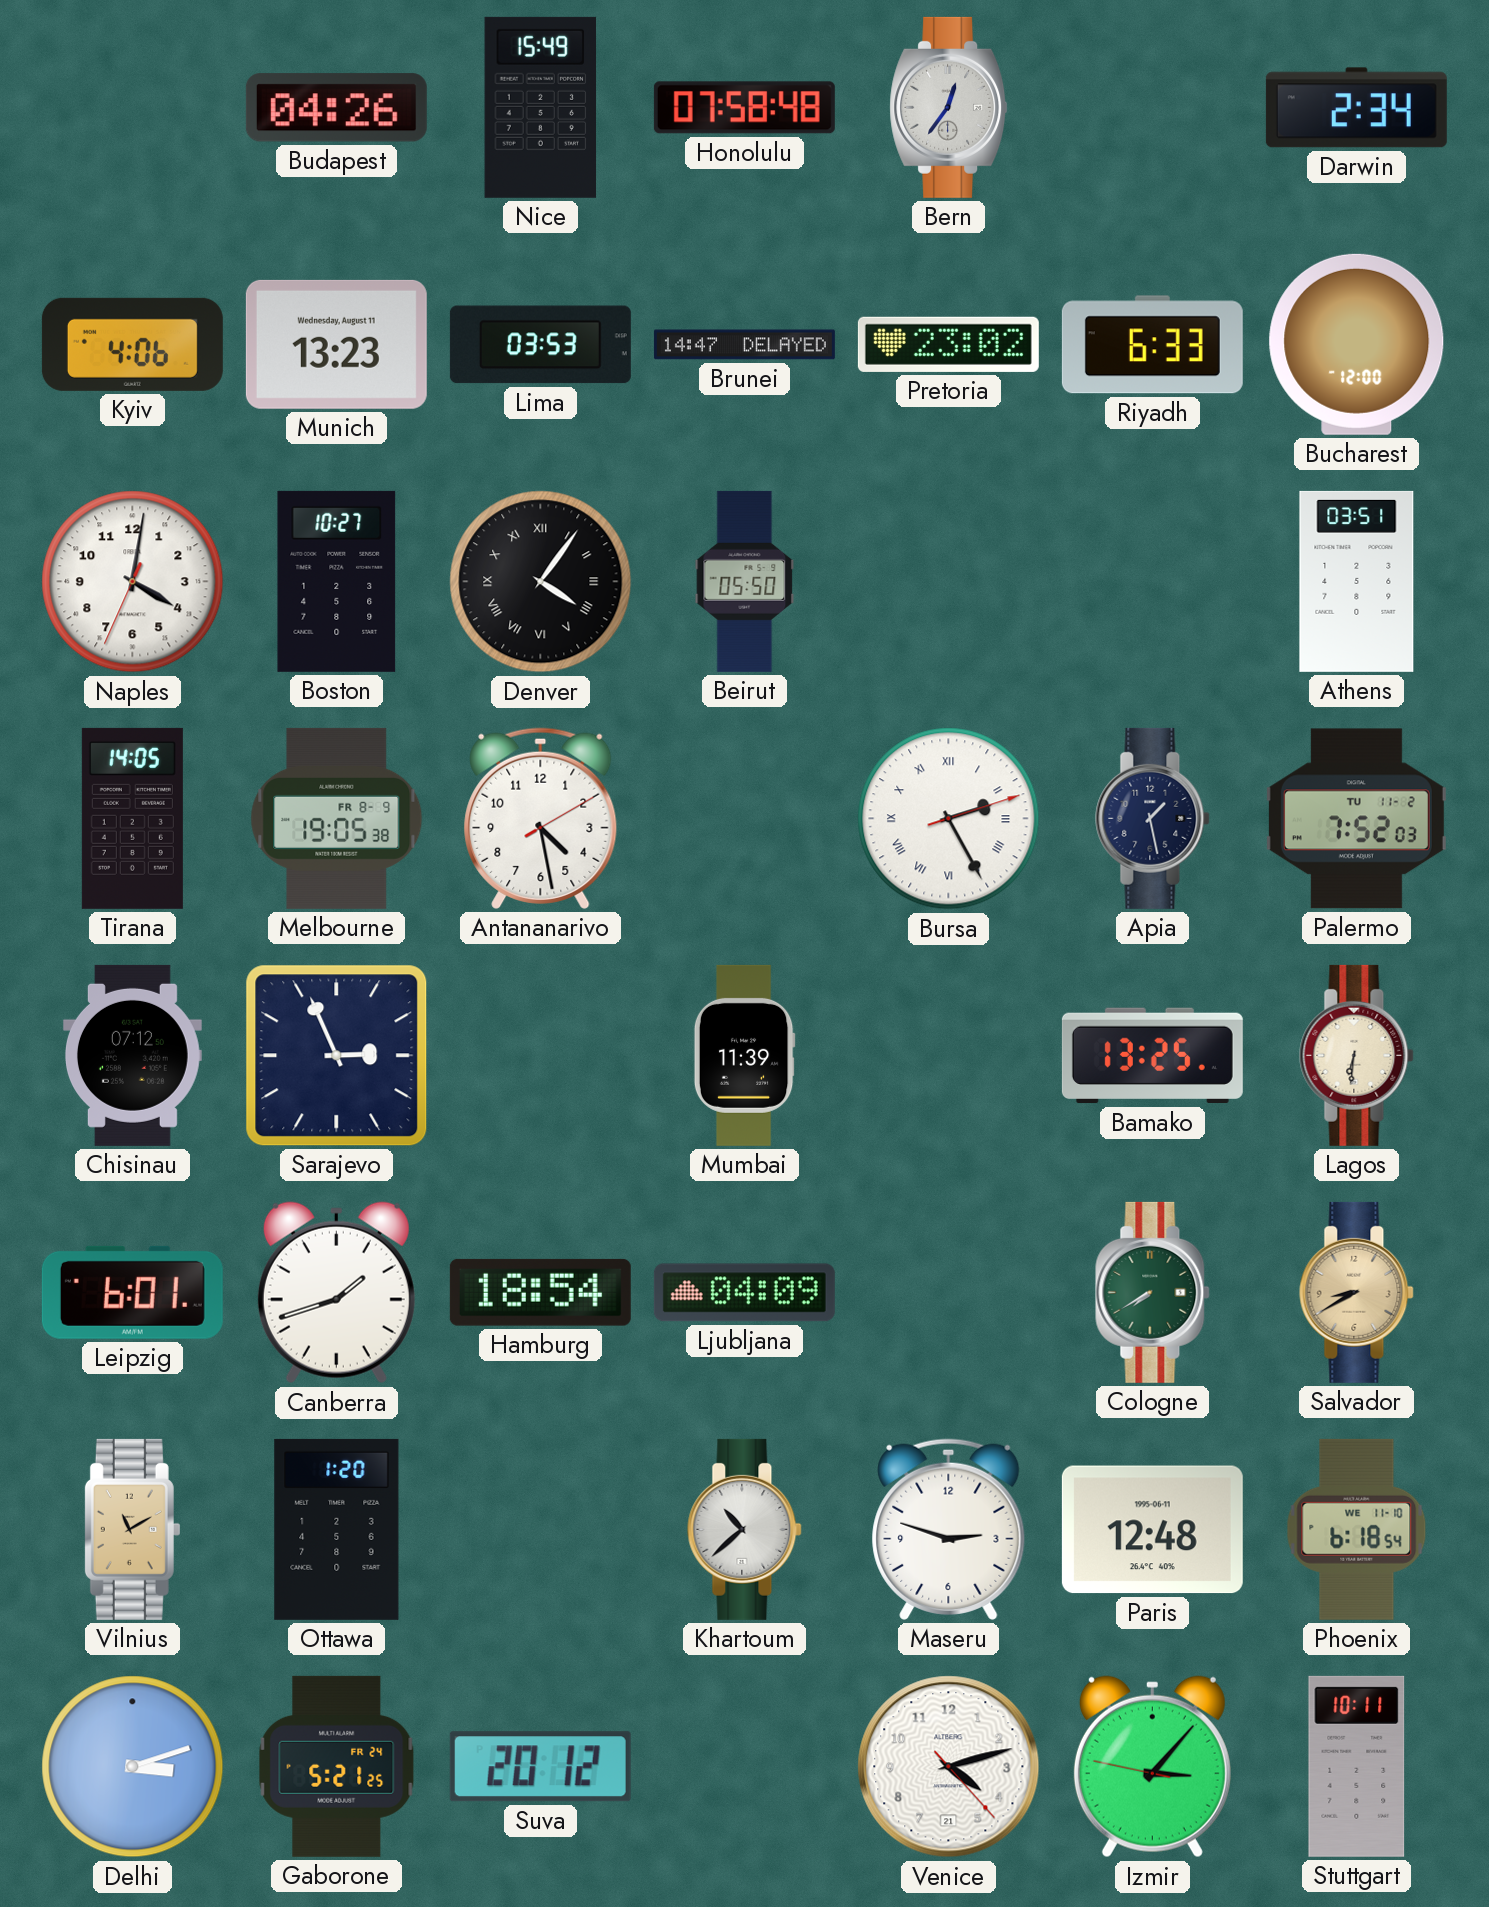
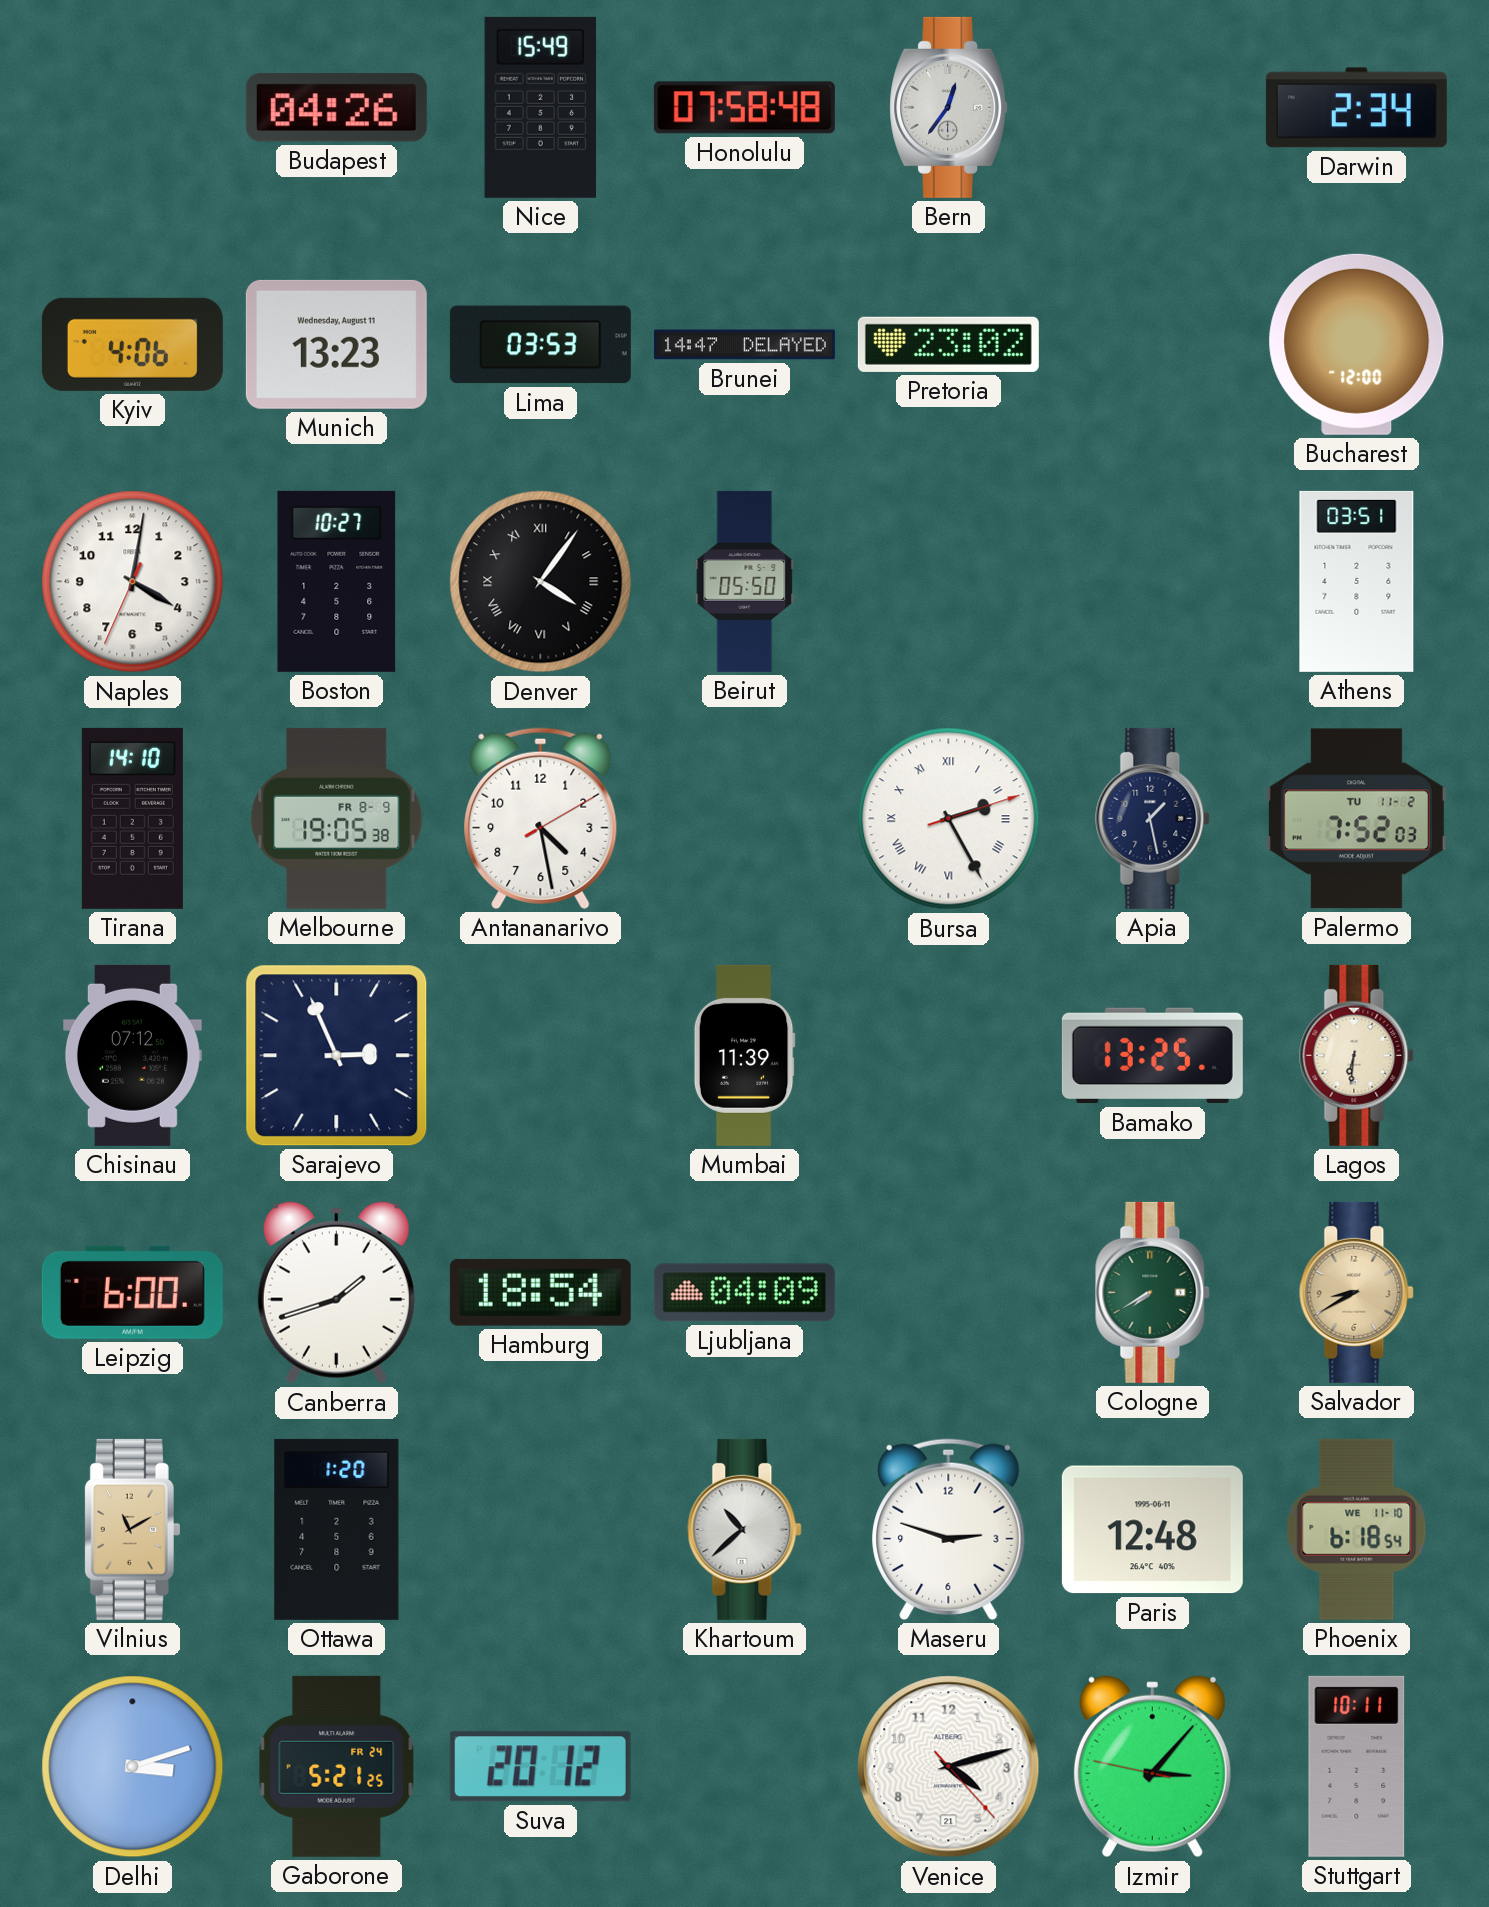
Riyadh: 6:33 -> none
Tirana: 14:05 -> 14:10
Leipzig: 6:01 -> 6:00
